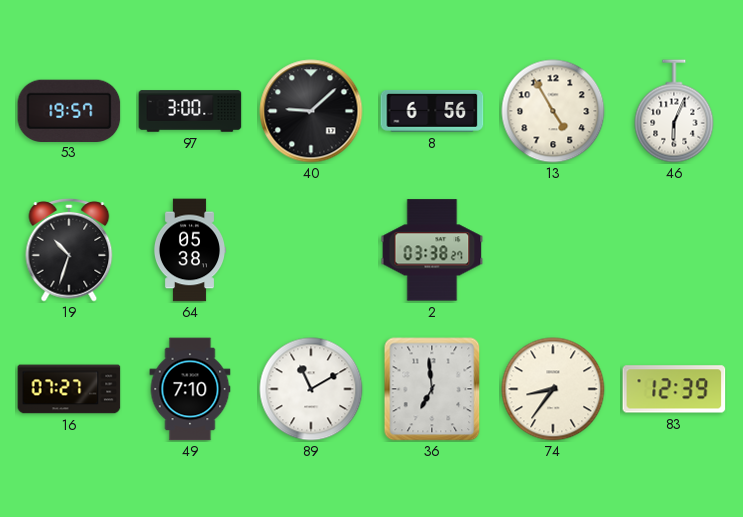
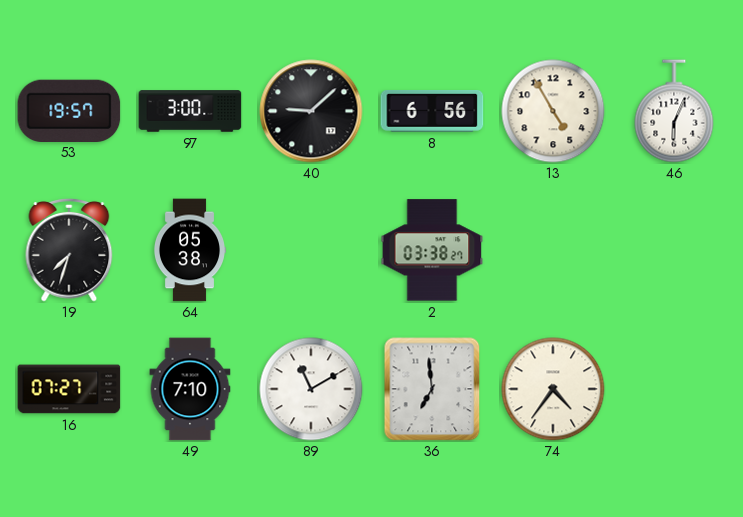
19: 10:33 -> 7:33
74: 8:36 -> 4:36
83: 12:39 -> none
